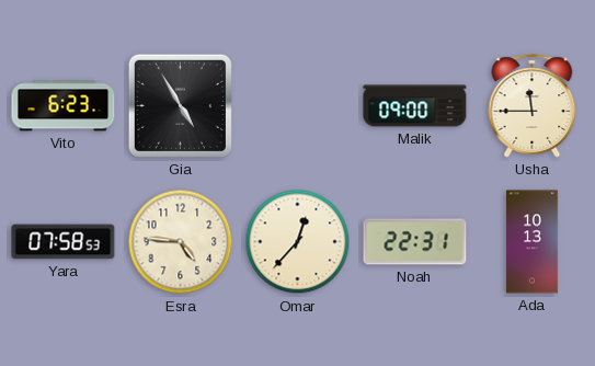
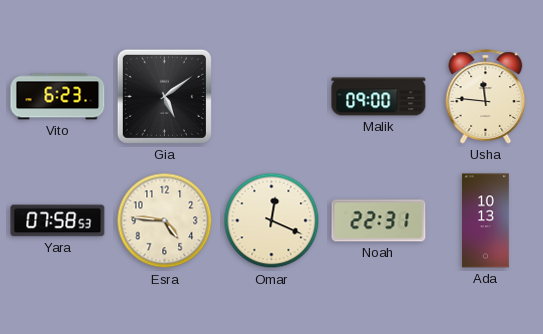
Gia: 4:55 -> 5:09
Usha: 11:45 -> 11:46
Omar: 12:37 -> 12:19
